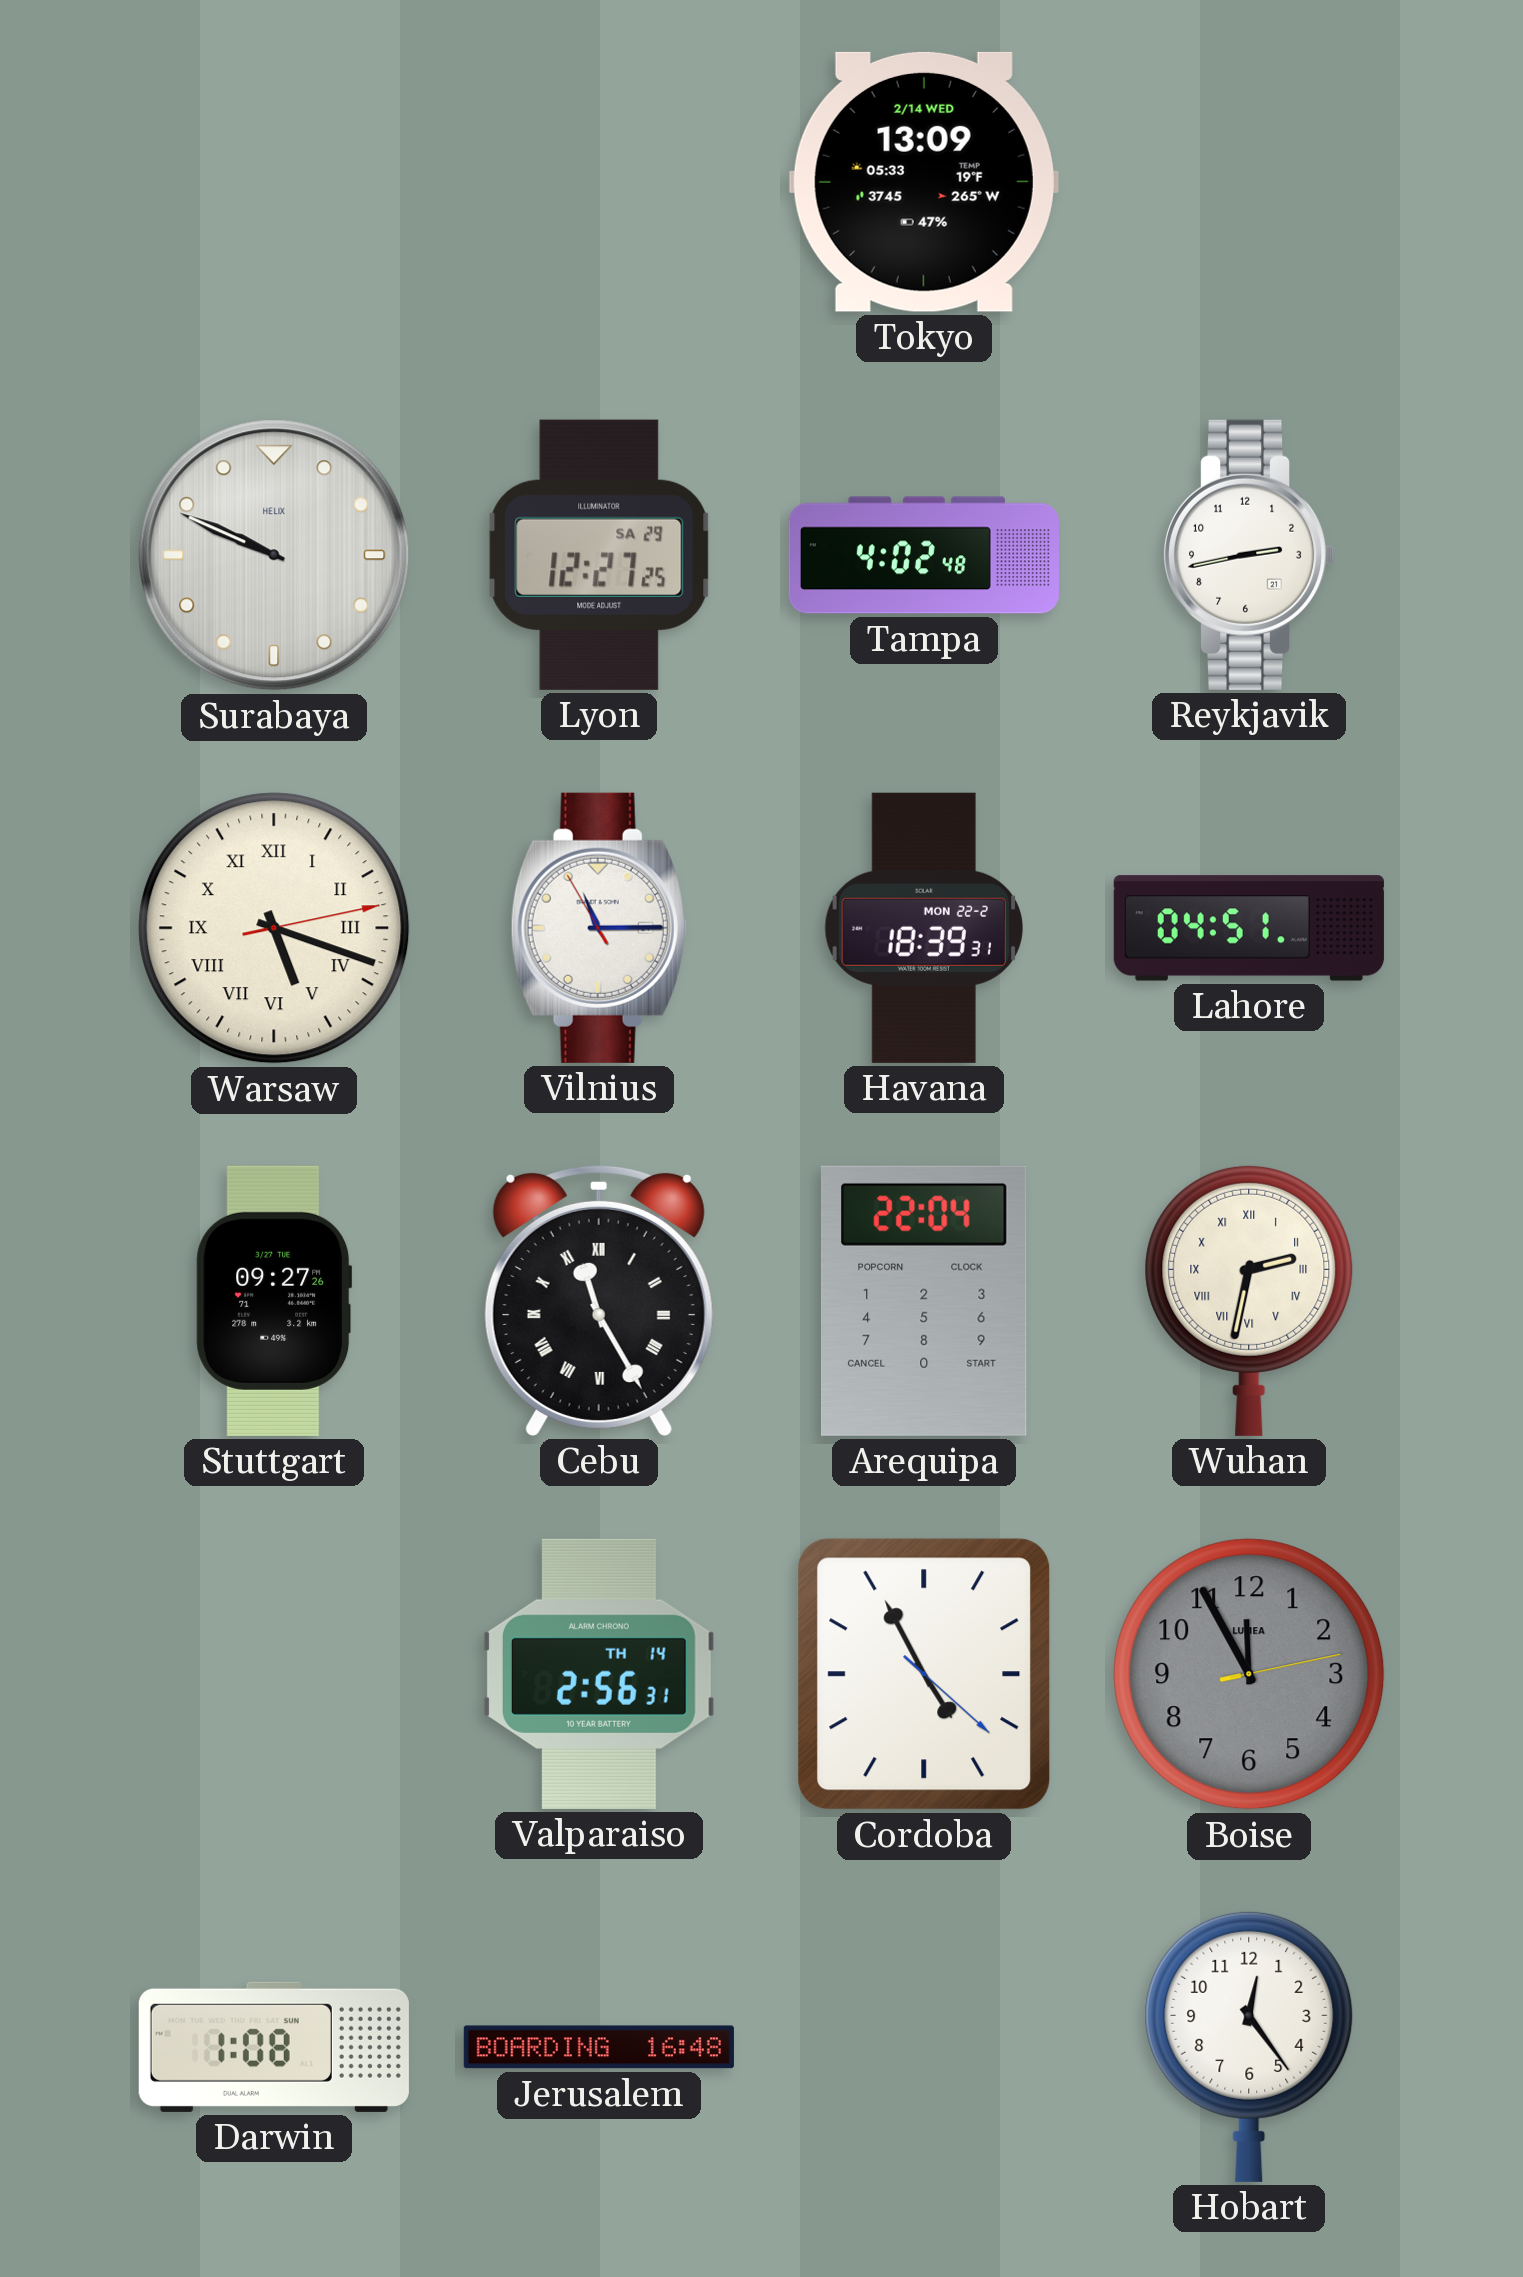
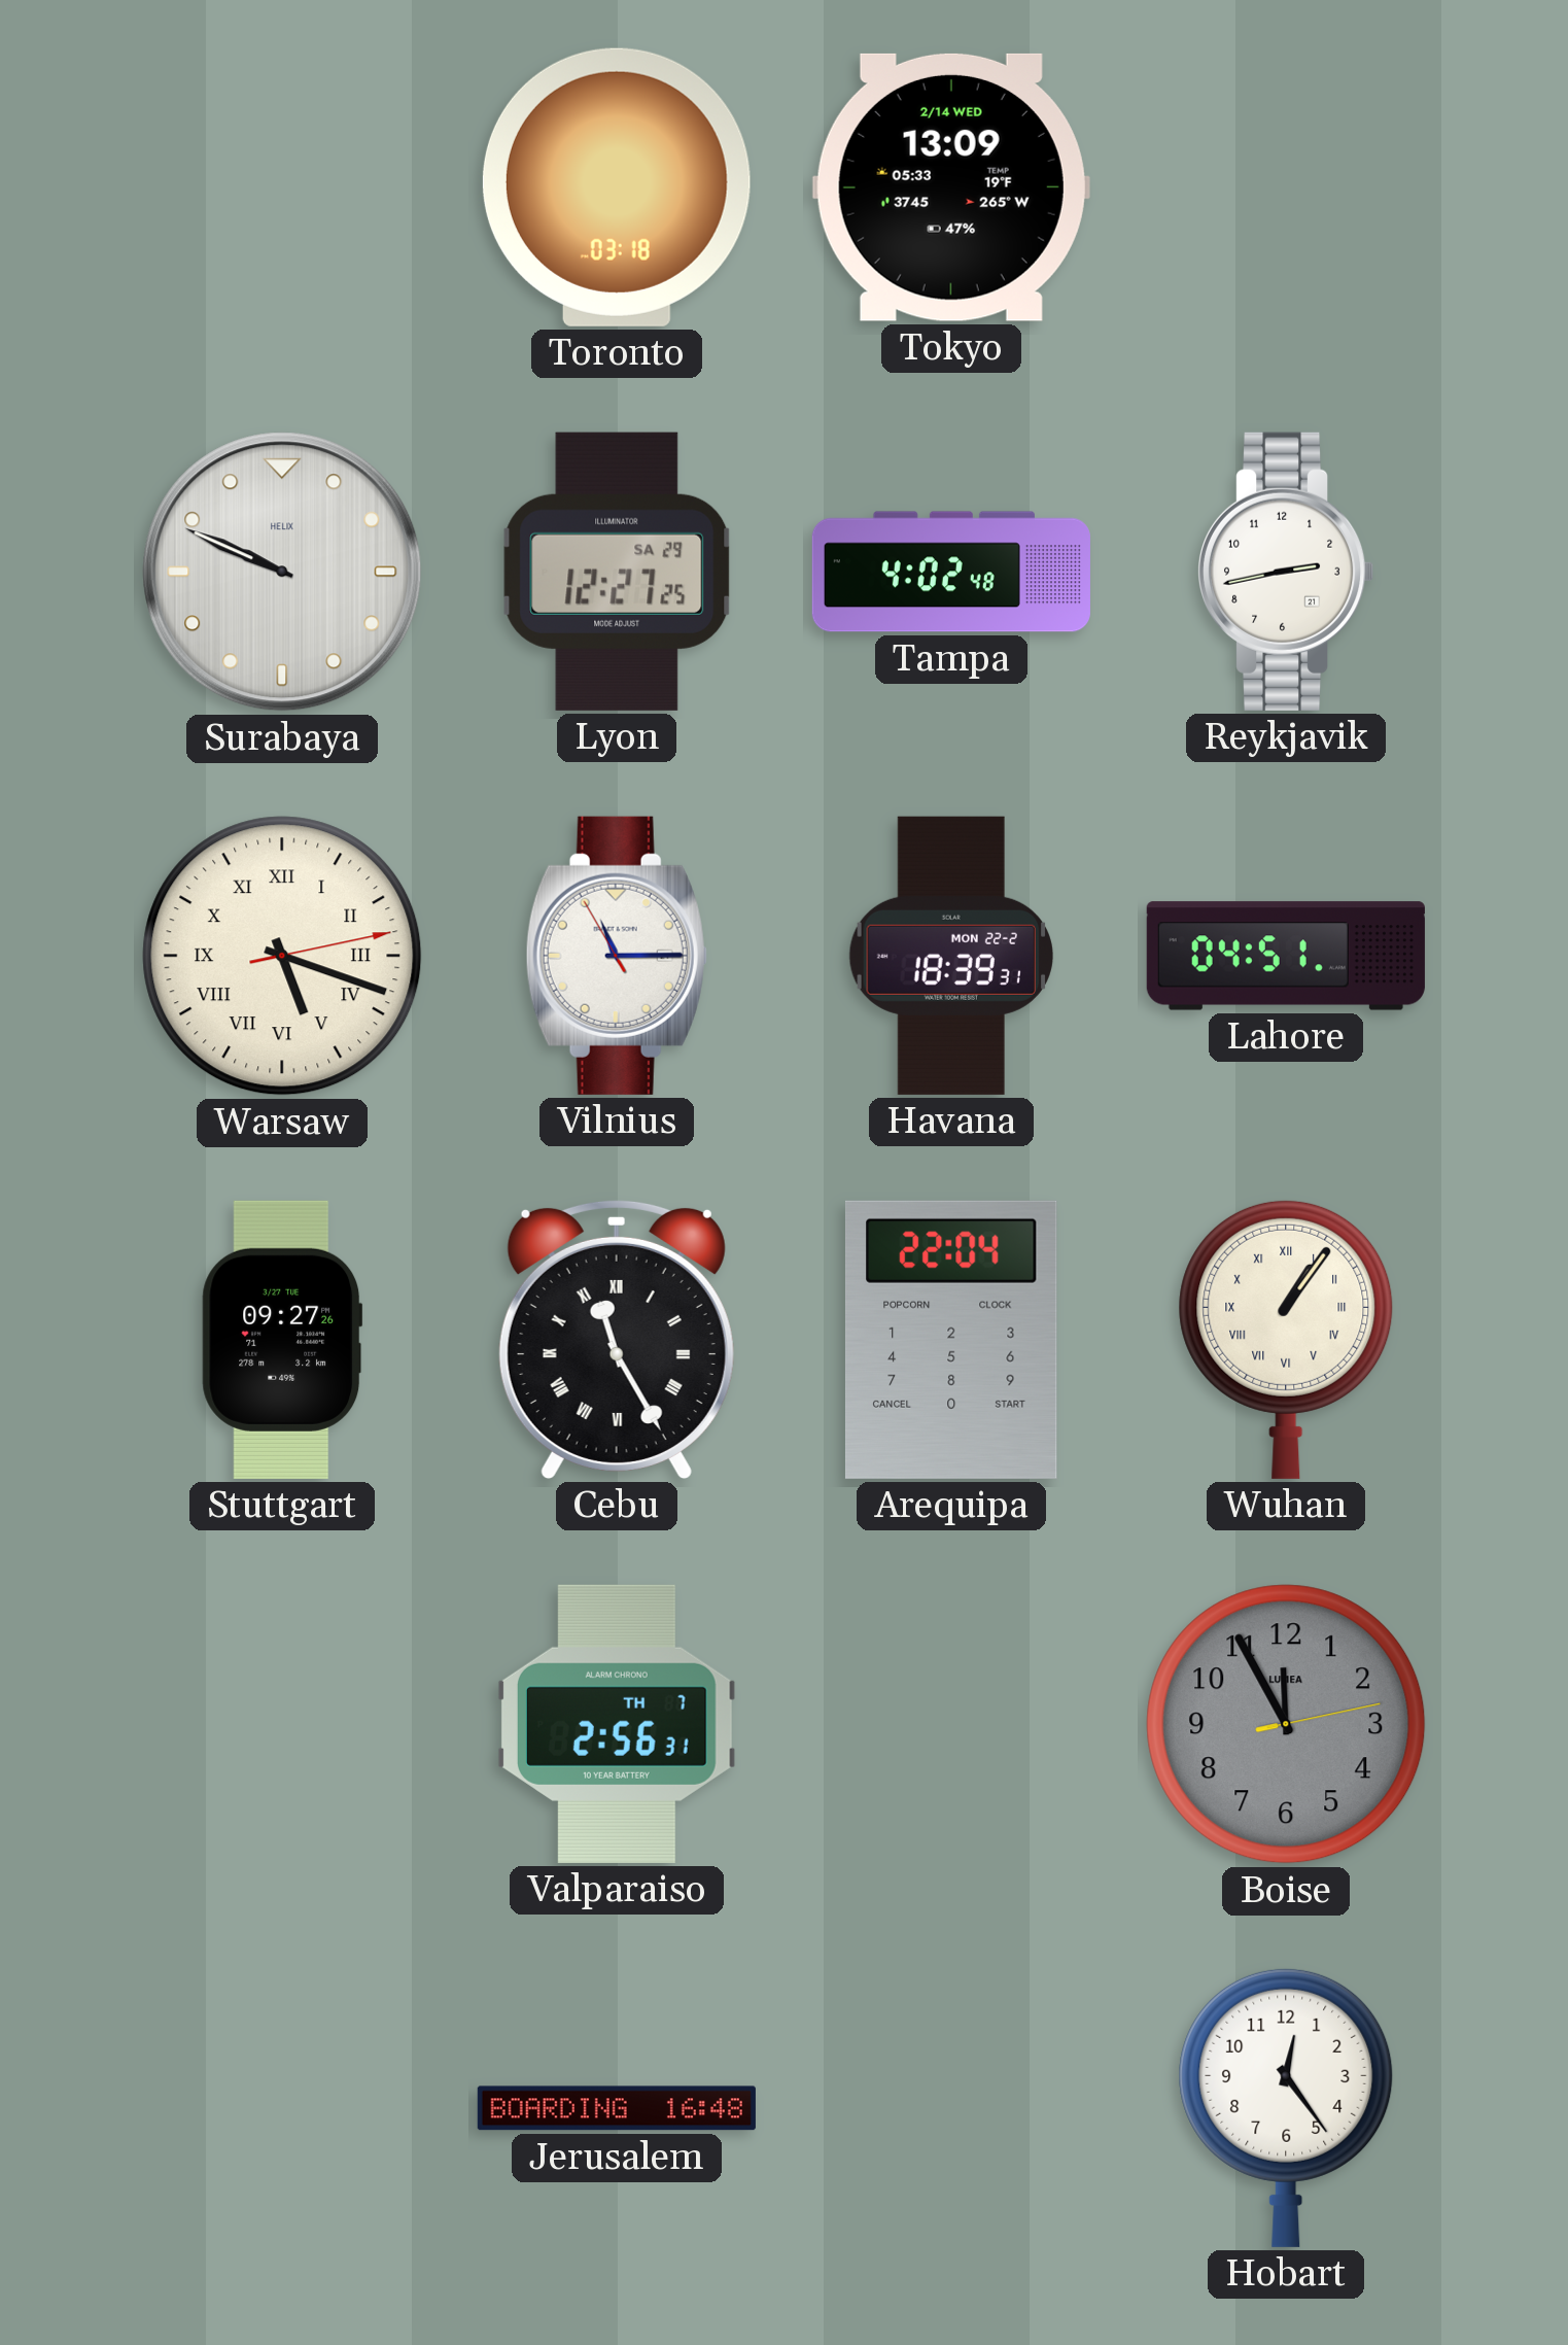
Toronto: none -> 03:18
Wuhan: 2:32 -> 1:06
Valparaiso date: TH 14 -> TH 7
Cordoba: 4:55 -> none
Darwin: 1:08 -> none
